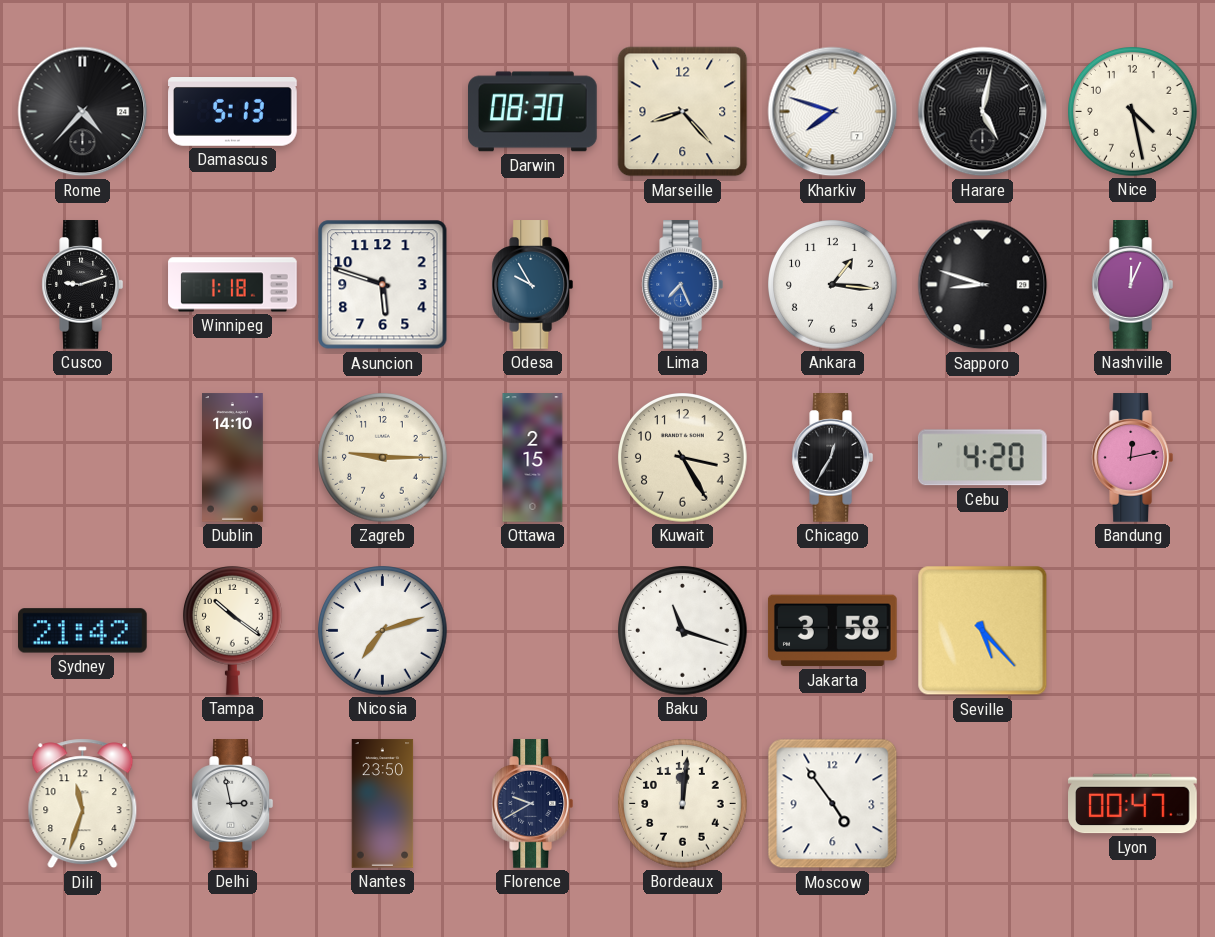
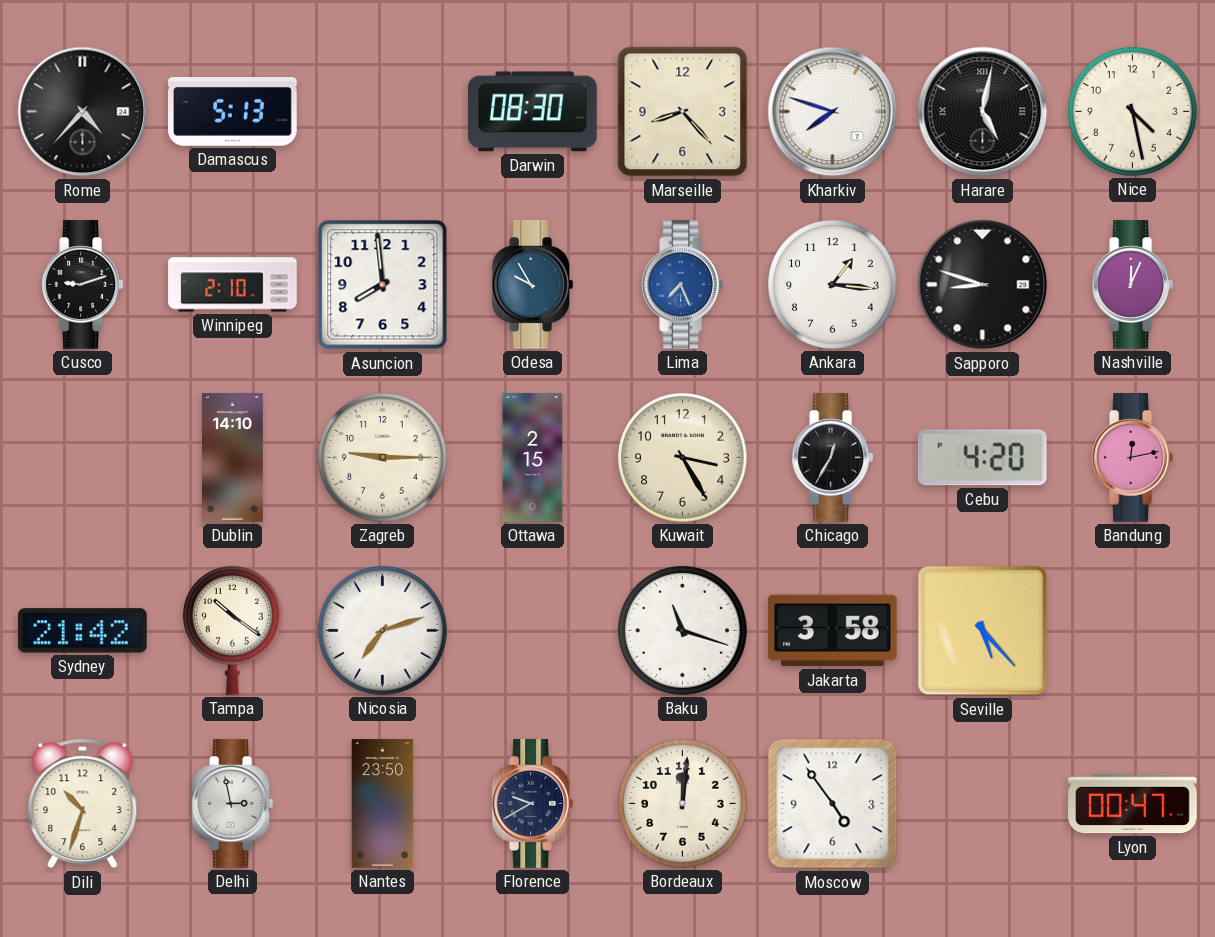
Winnipeg: 1:18 -> 2:10
Asuncion: 5:48 -> 7:59
Dili: 11:33 -> 10:33
